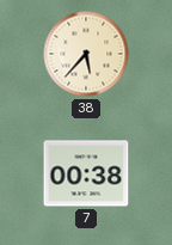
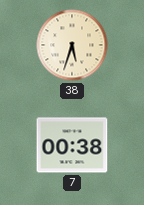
38: 5:37 -> 5:33
